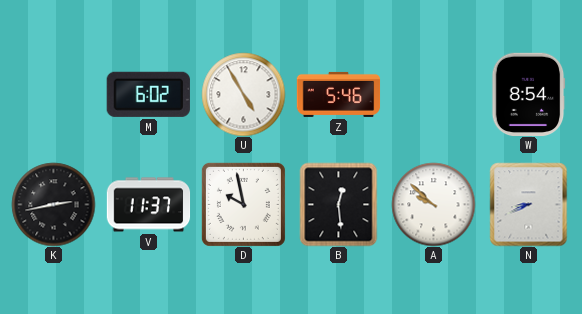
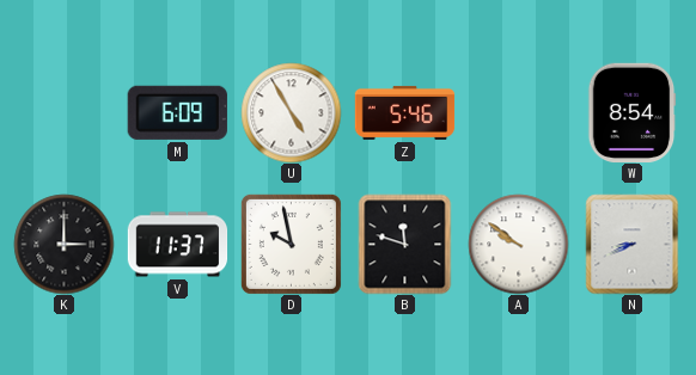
M: 6:02 -> 6:09
K: 2:43 -> 3:00
B: 12:29 -> 11:48
A: 9:52 -> 9:51
